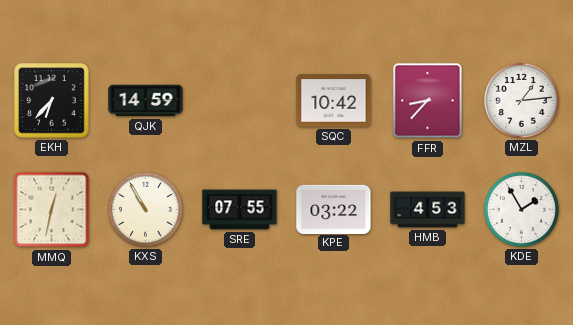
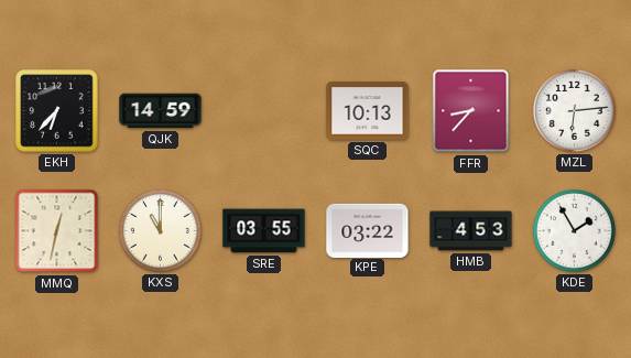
SQC: 10:42 -> 10:13
MZL: 1:14 -> 6:14
KXS: 10:55 -> 11:00
SRE: 07:55 -> 03:55
